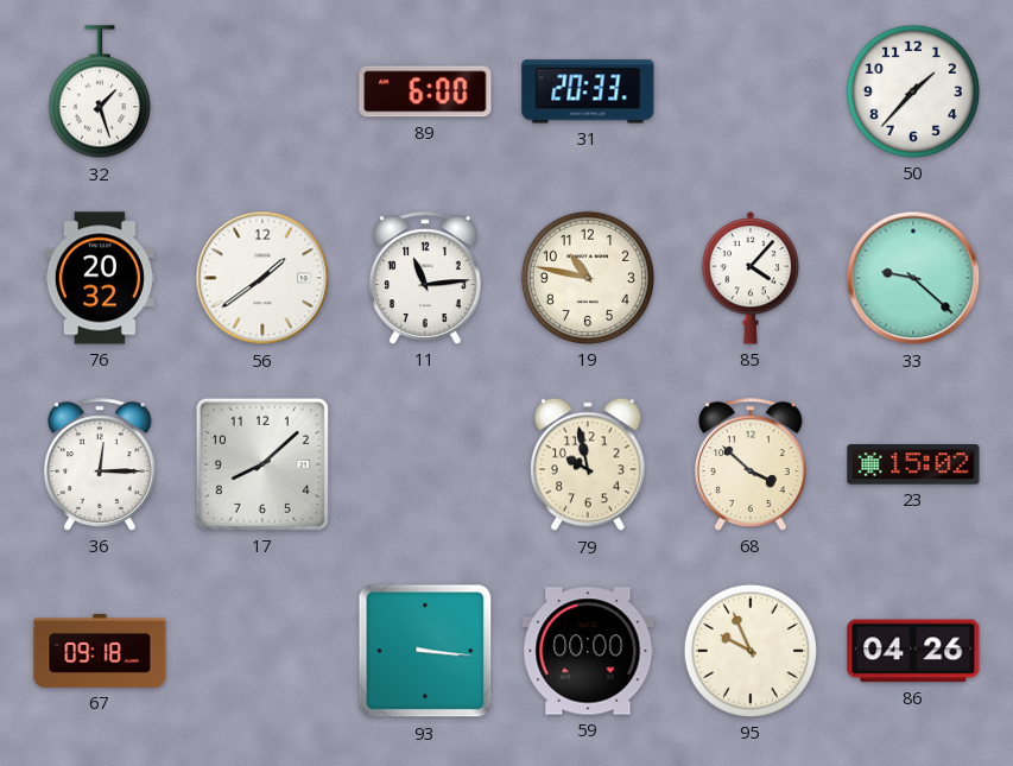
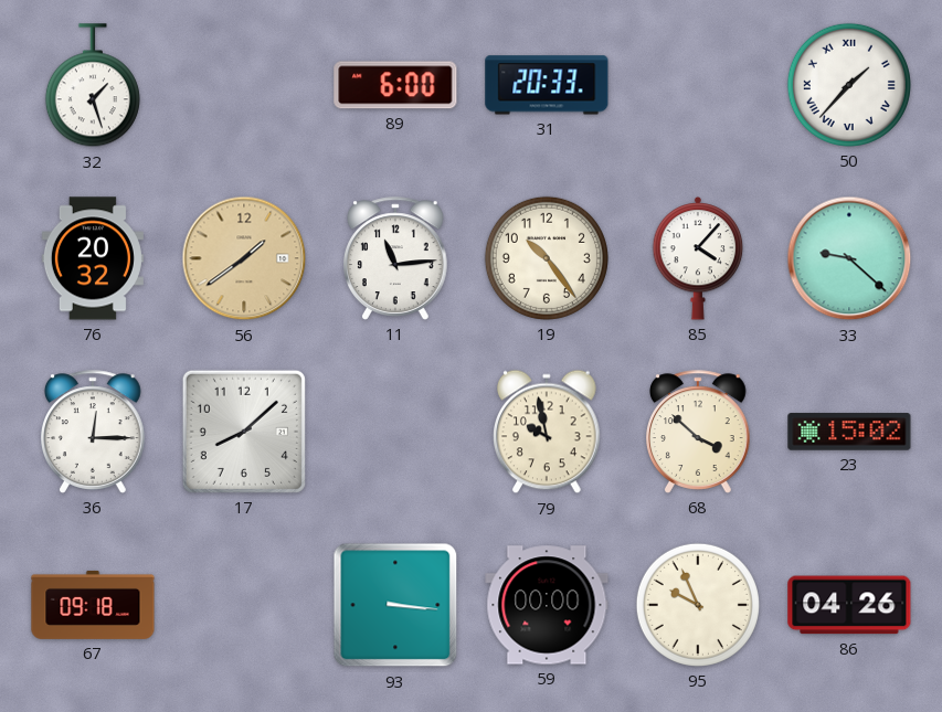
50 numerals: Arabic -> Roman
56 dial: white -> champagne
19: 10:47 -> 10:24
